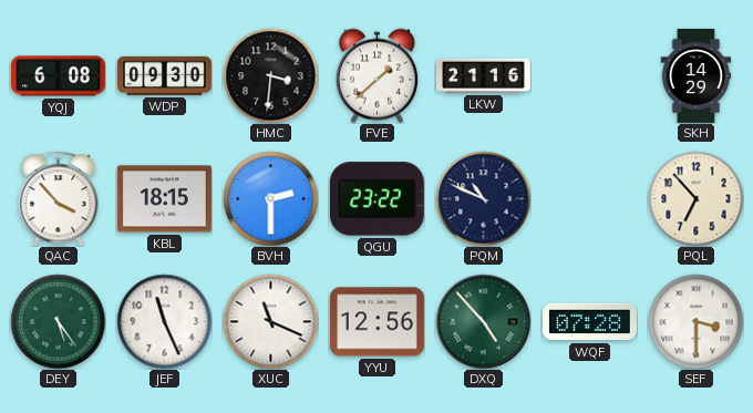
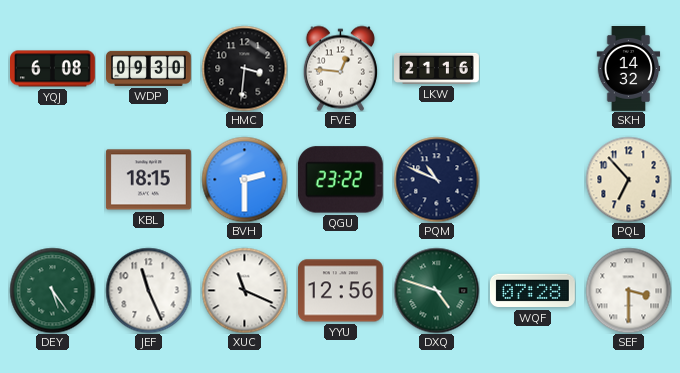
FVE: 1:38 -> 12:46
SKH: 14:29 -> 14:32
QAC: 3:53 -> none
DXQ: 4:53 -> 4:48
